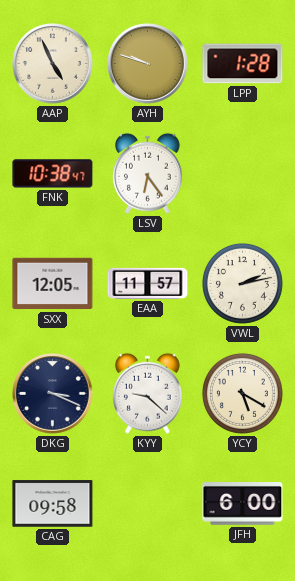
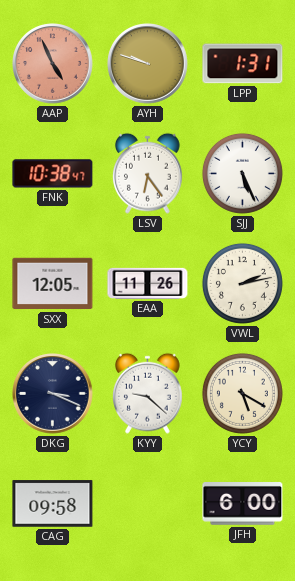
AAP dial: cream -> salmon
LPP: 1:28 -> 1:31
SJJ: none -> 5:26
EAA: 11:57 -> 11:26
